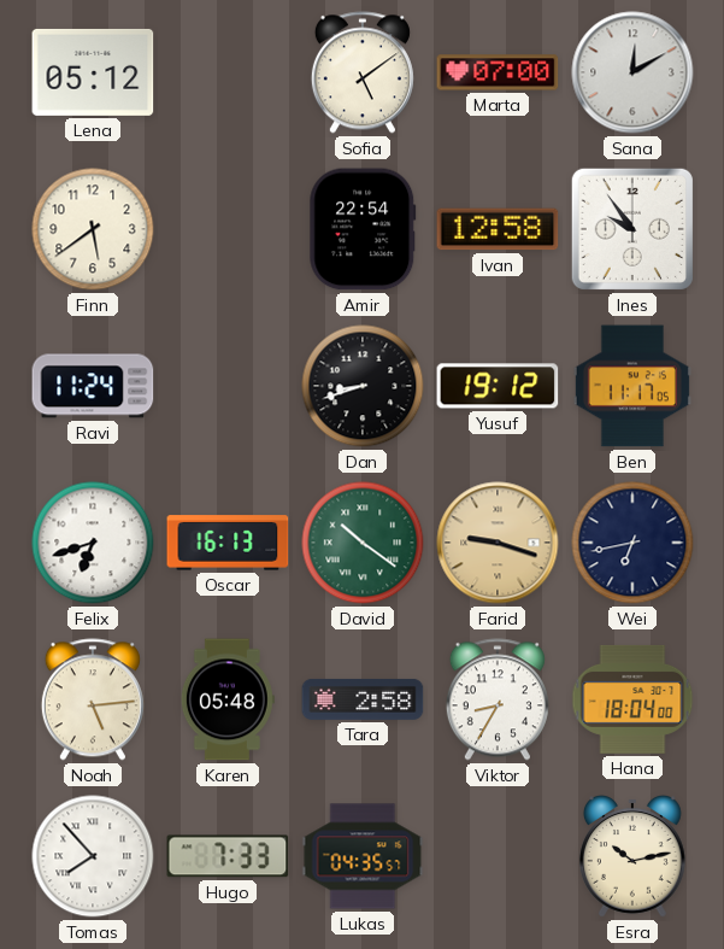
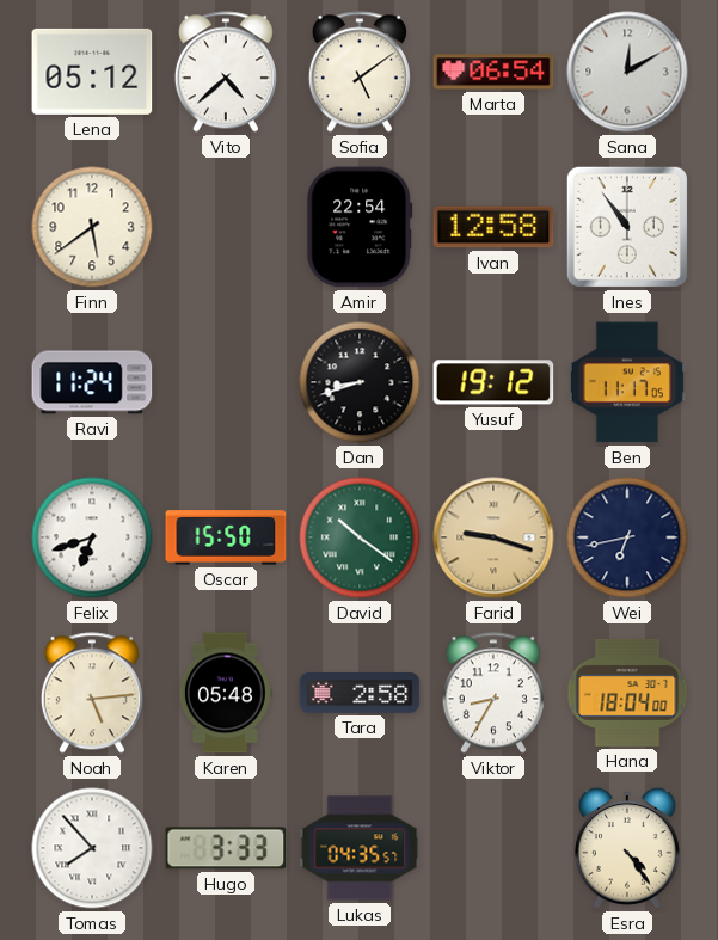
Vito: none -> 4:38
Marta: 07:00 -> 06:54
Ines: 9:54 -> 10:54
Oscar: 16:13 -> 15:50
Hugo: 7:33 -> 3:33
Esra: 10:13 -> 4:24
